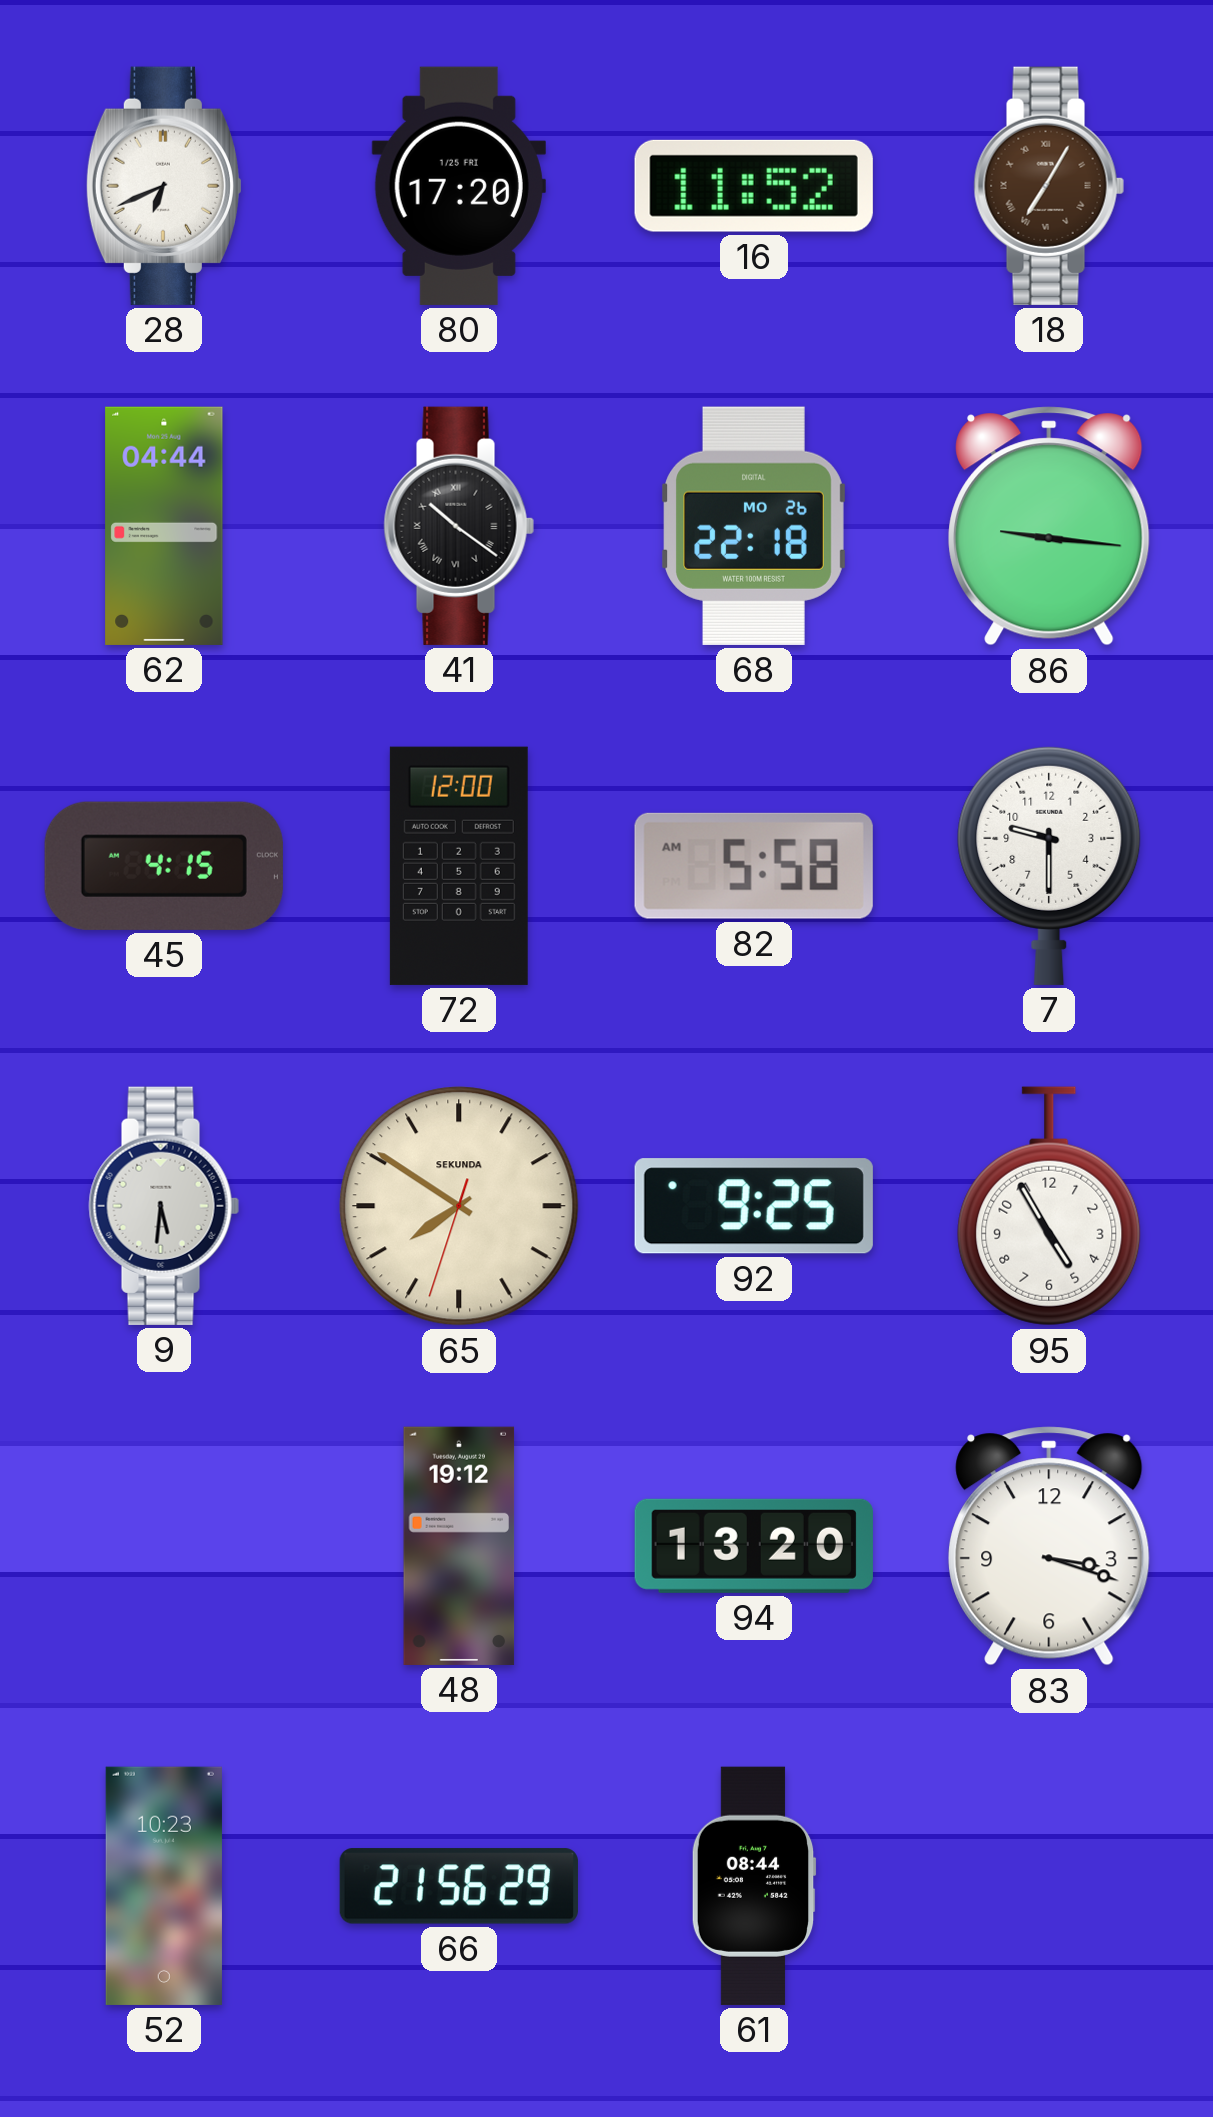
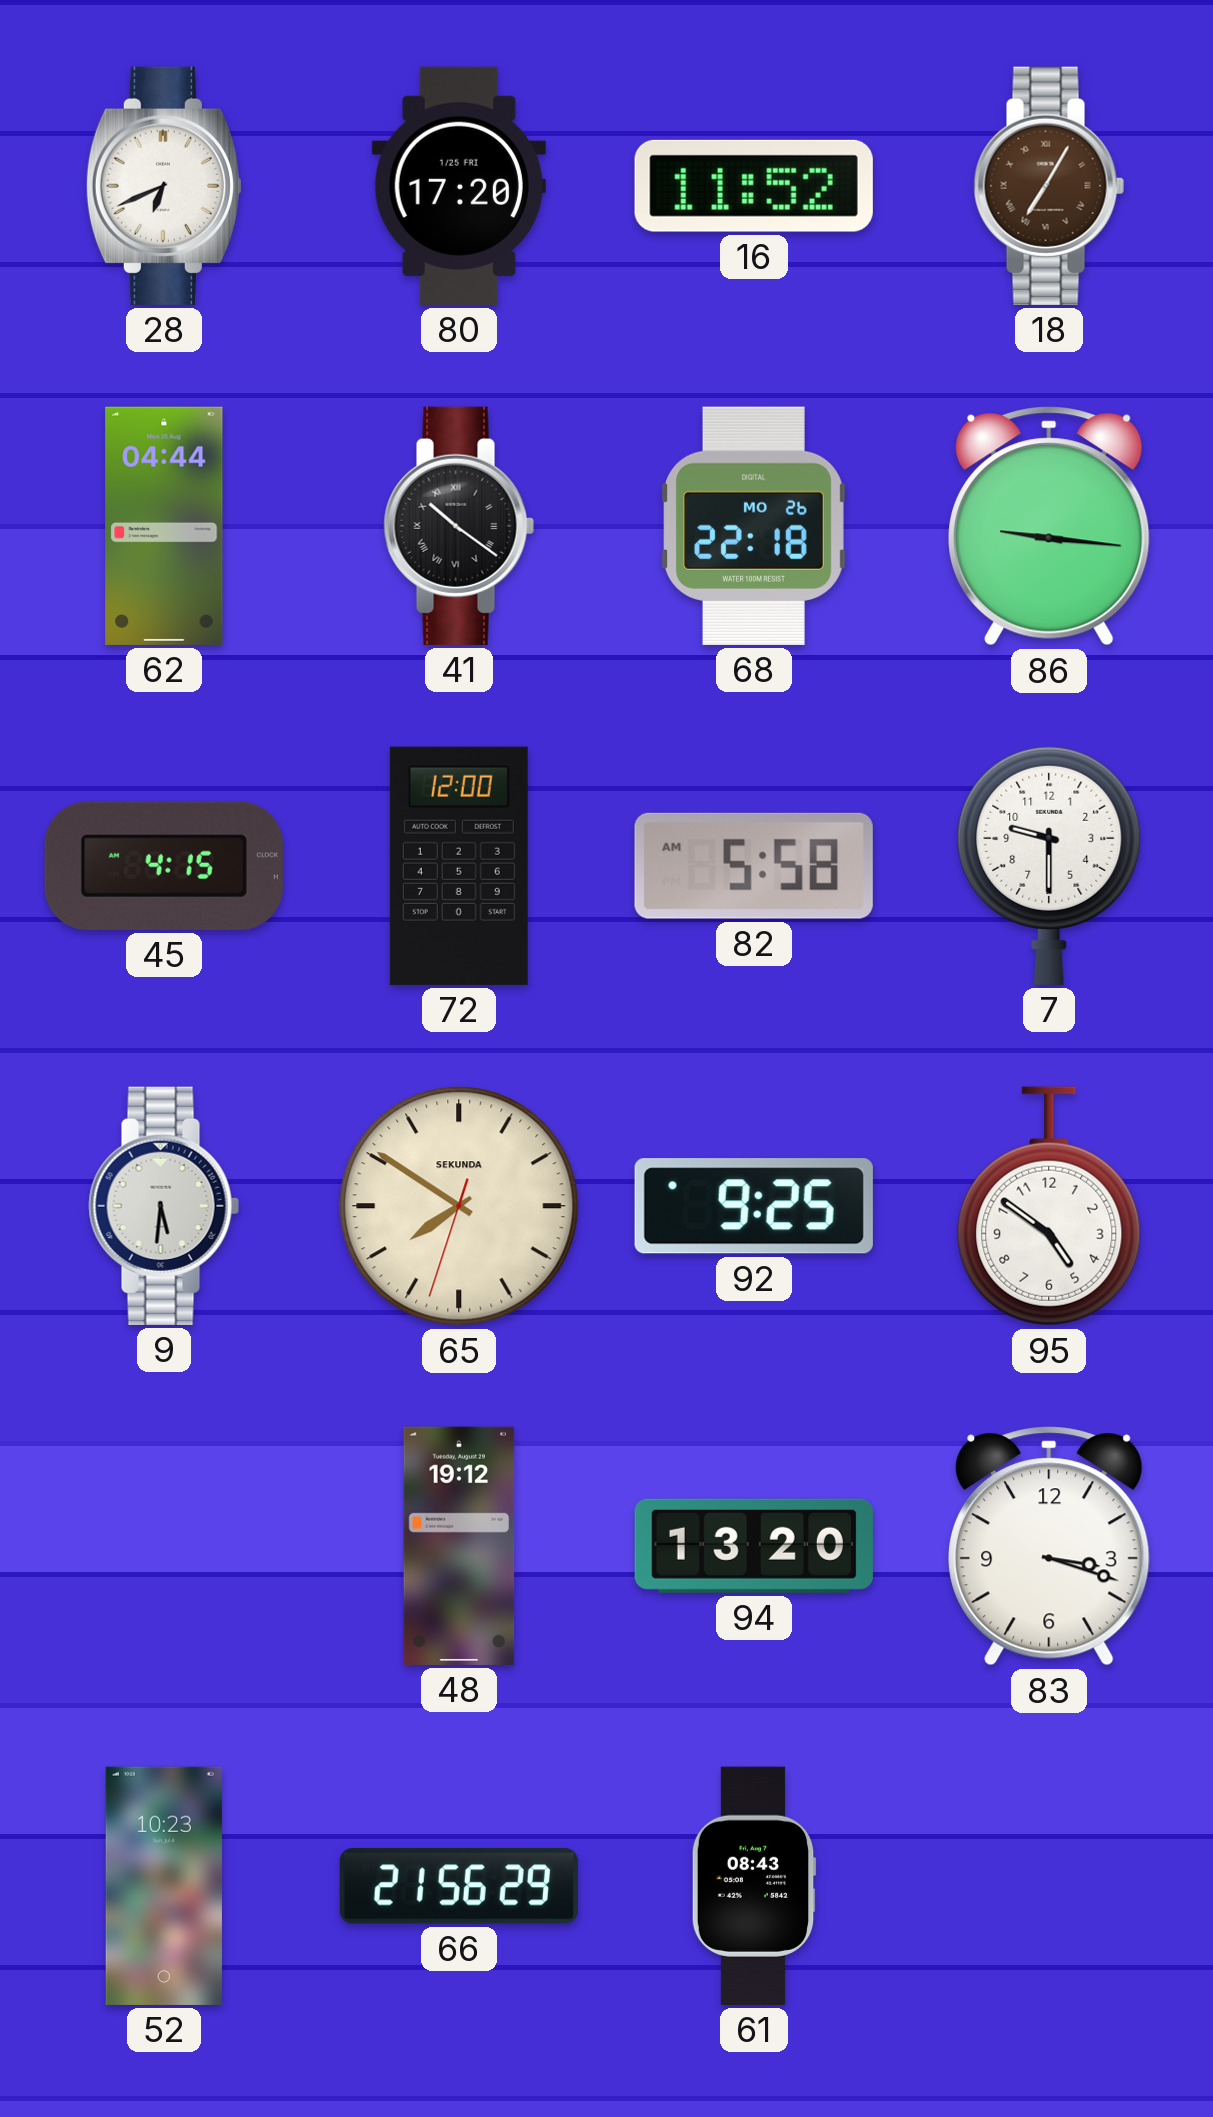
95: 4:55 -> 4:51
61: 08:44 -> 08:43
